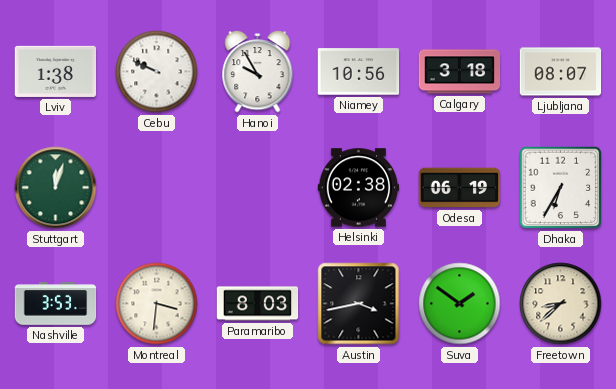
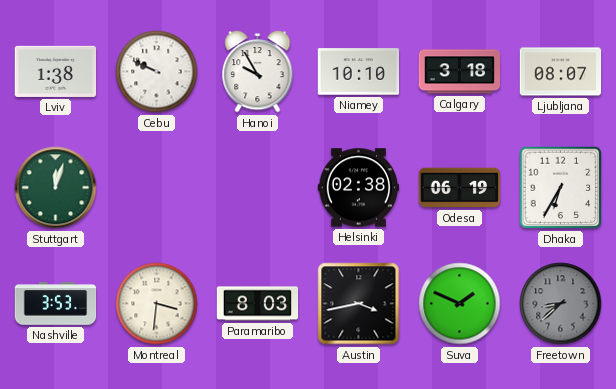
Niamey: 10:56 -> 10:10
Suva: 1:51 -> 1:49
Freetown dial: cream -> grey
